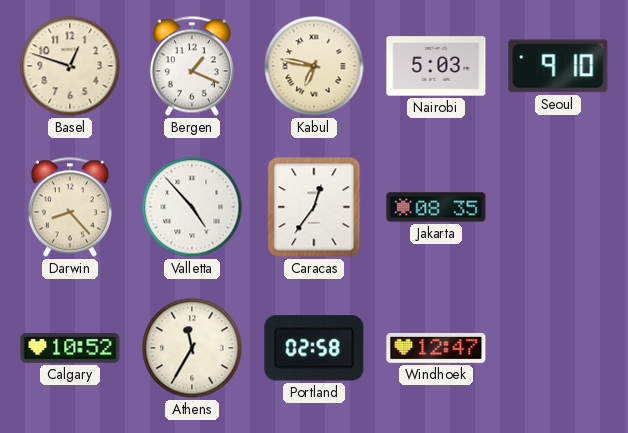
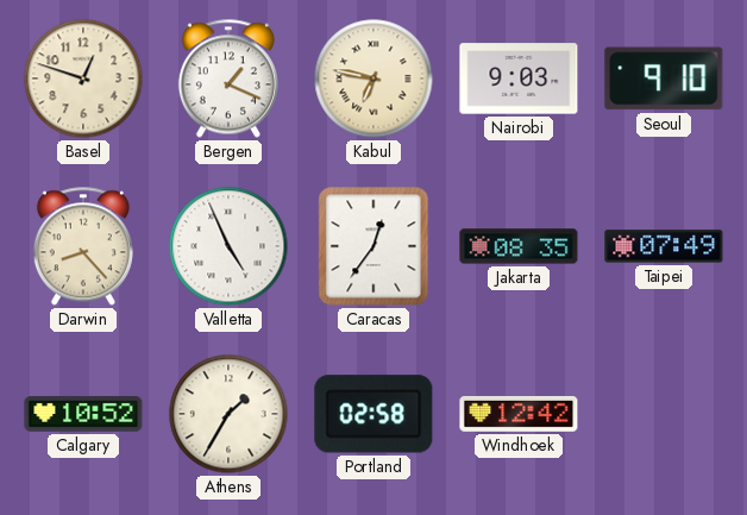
Nairobi: 5:03 -> 9:03
Valletta: 4:53 -> 4:56
Taipei: none -> 07:49
Athens: 11:35 -> 1:35
Windhoek: 12:47 -> 12:42
